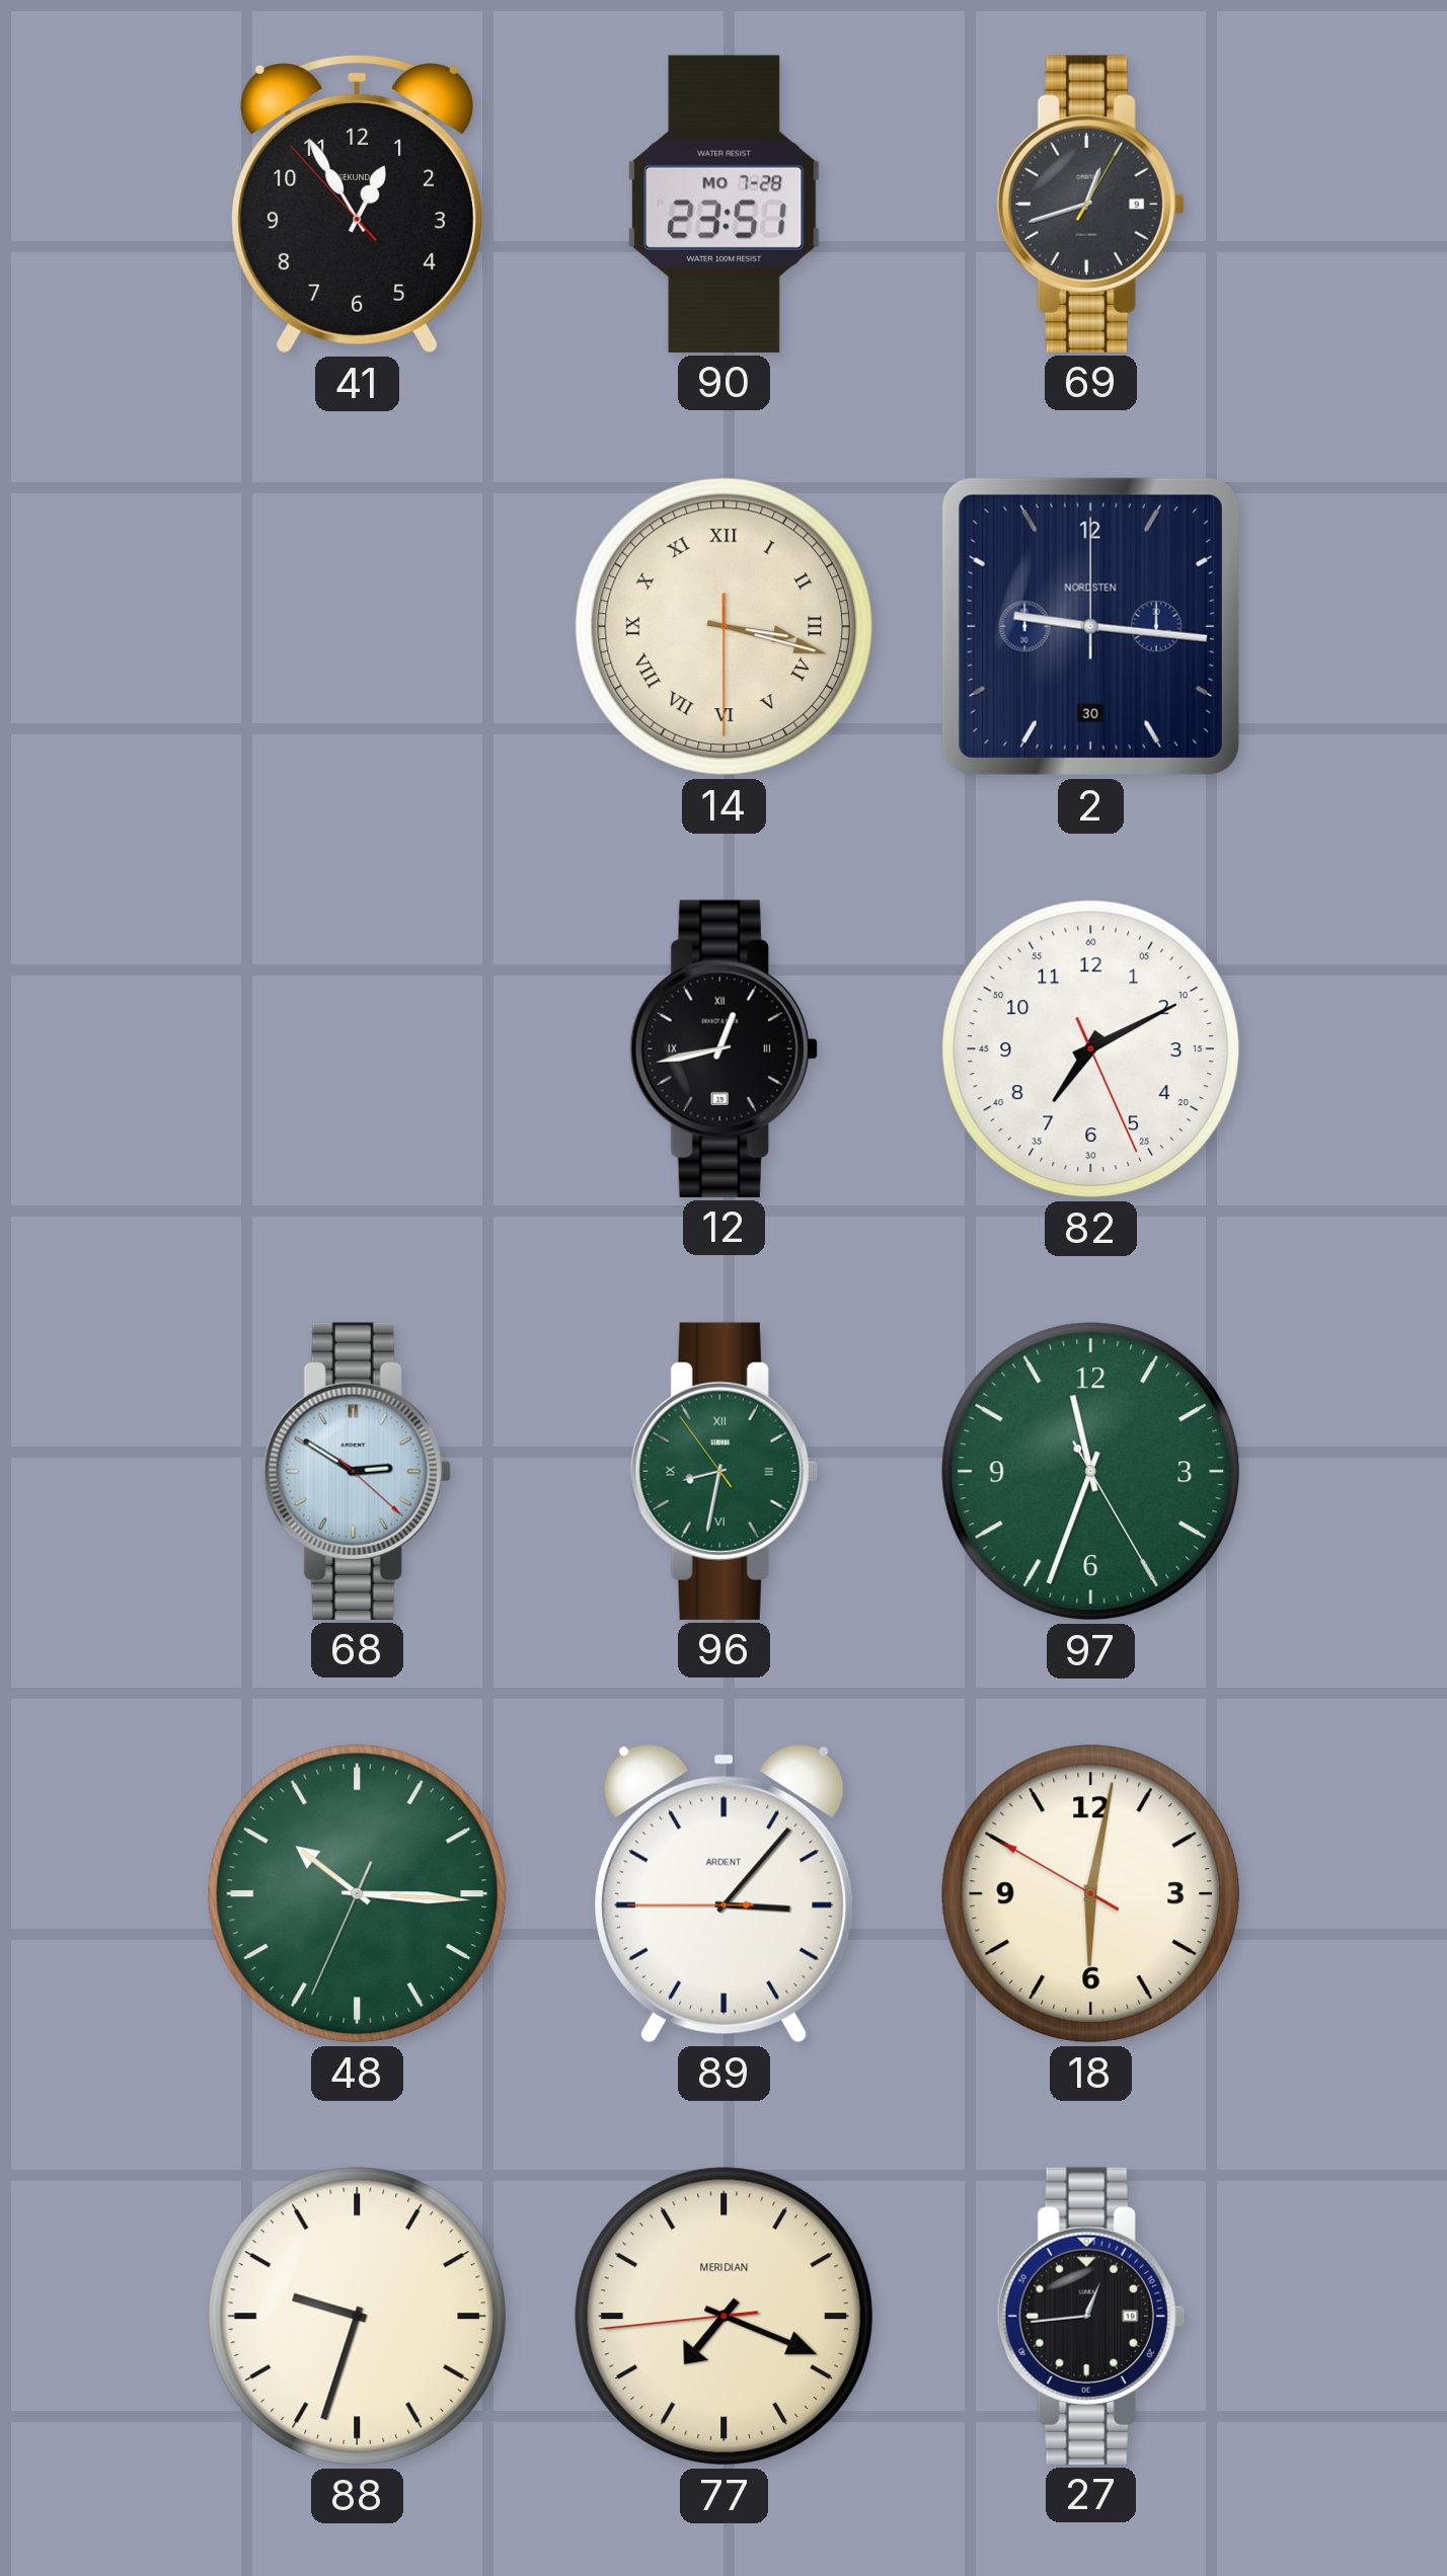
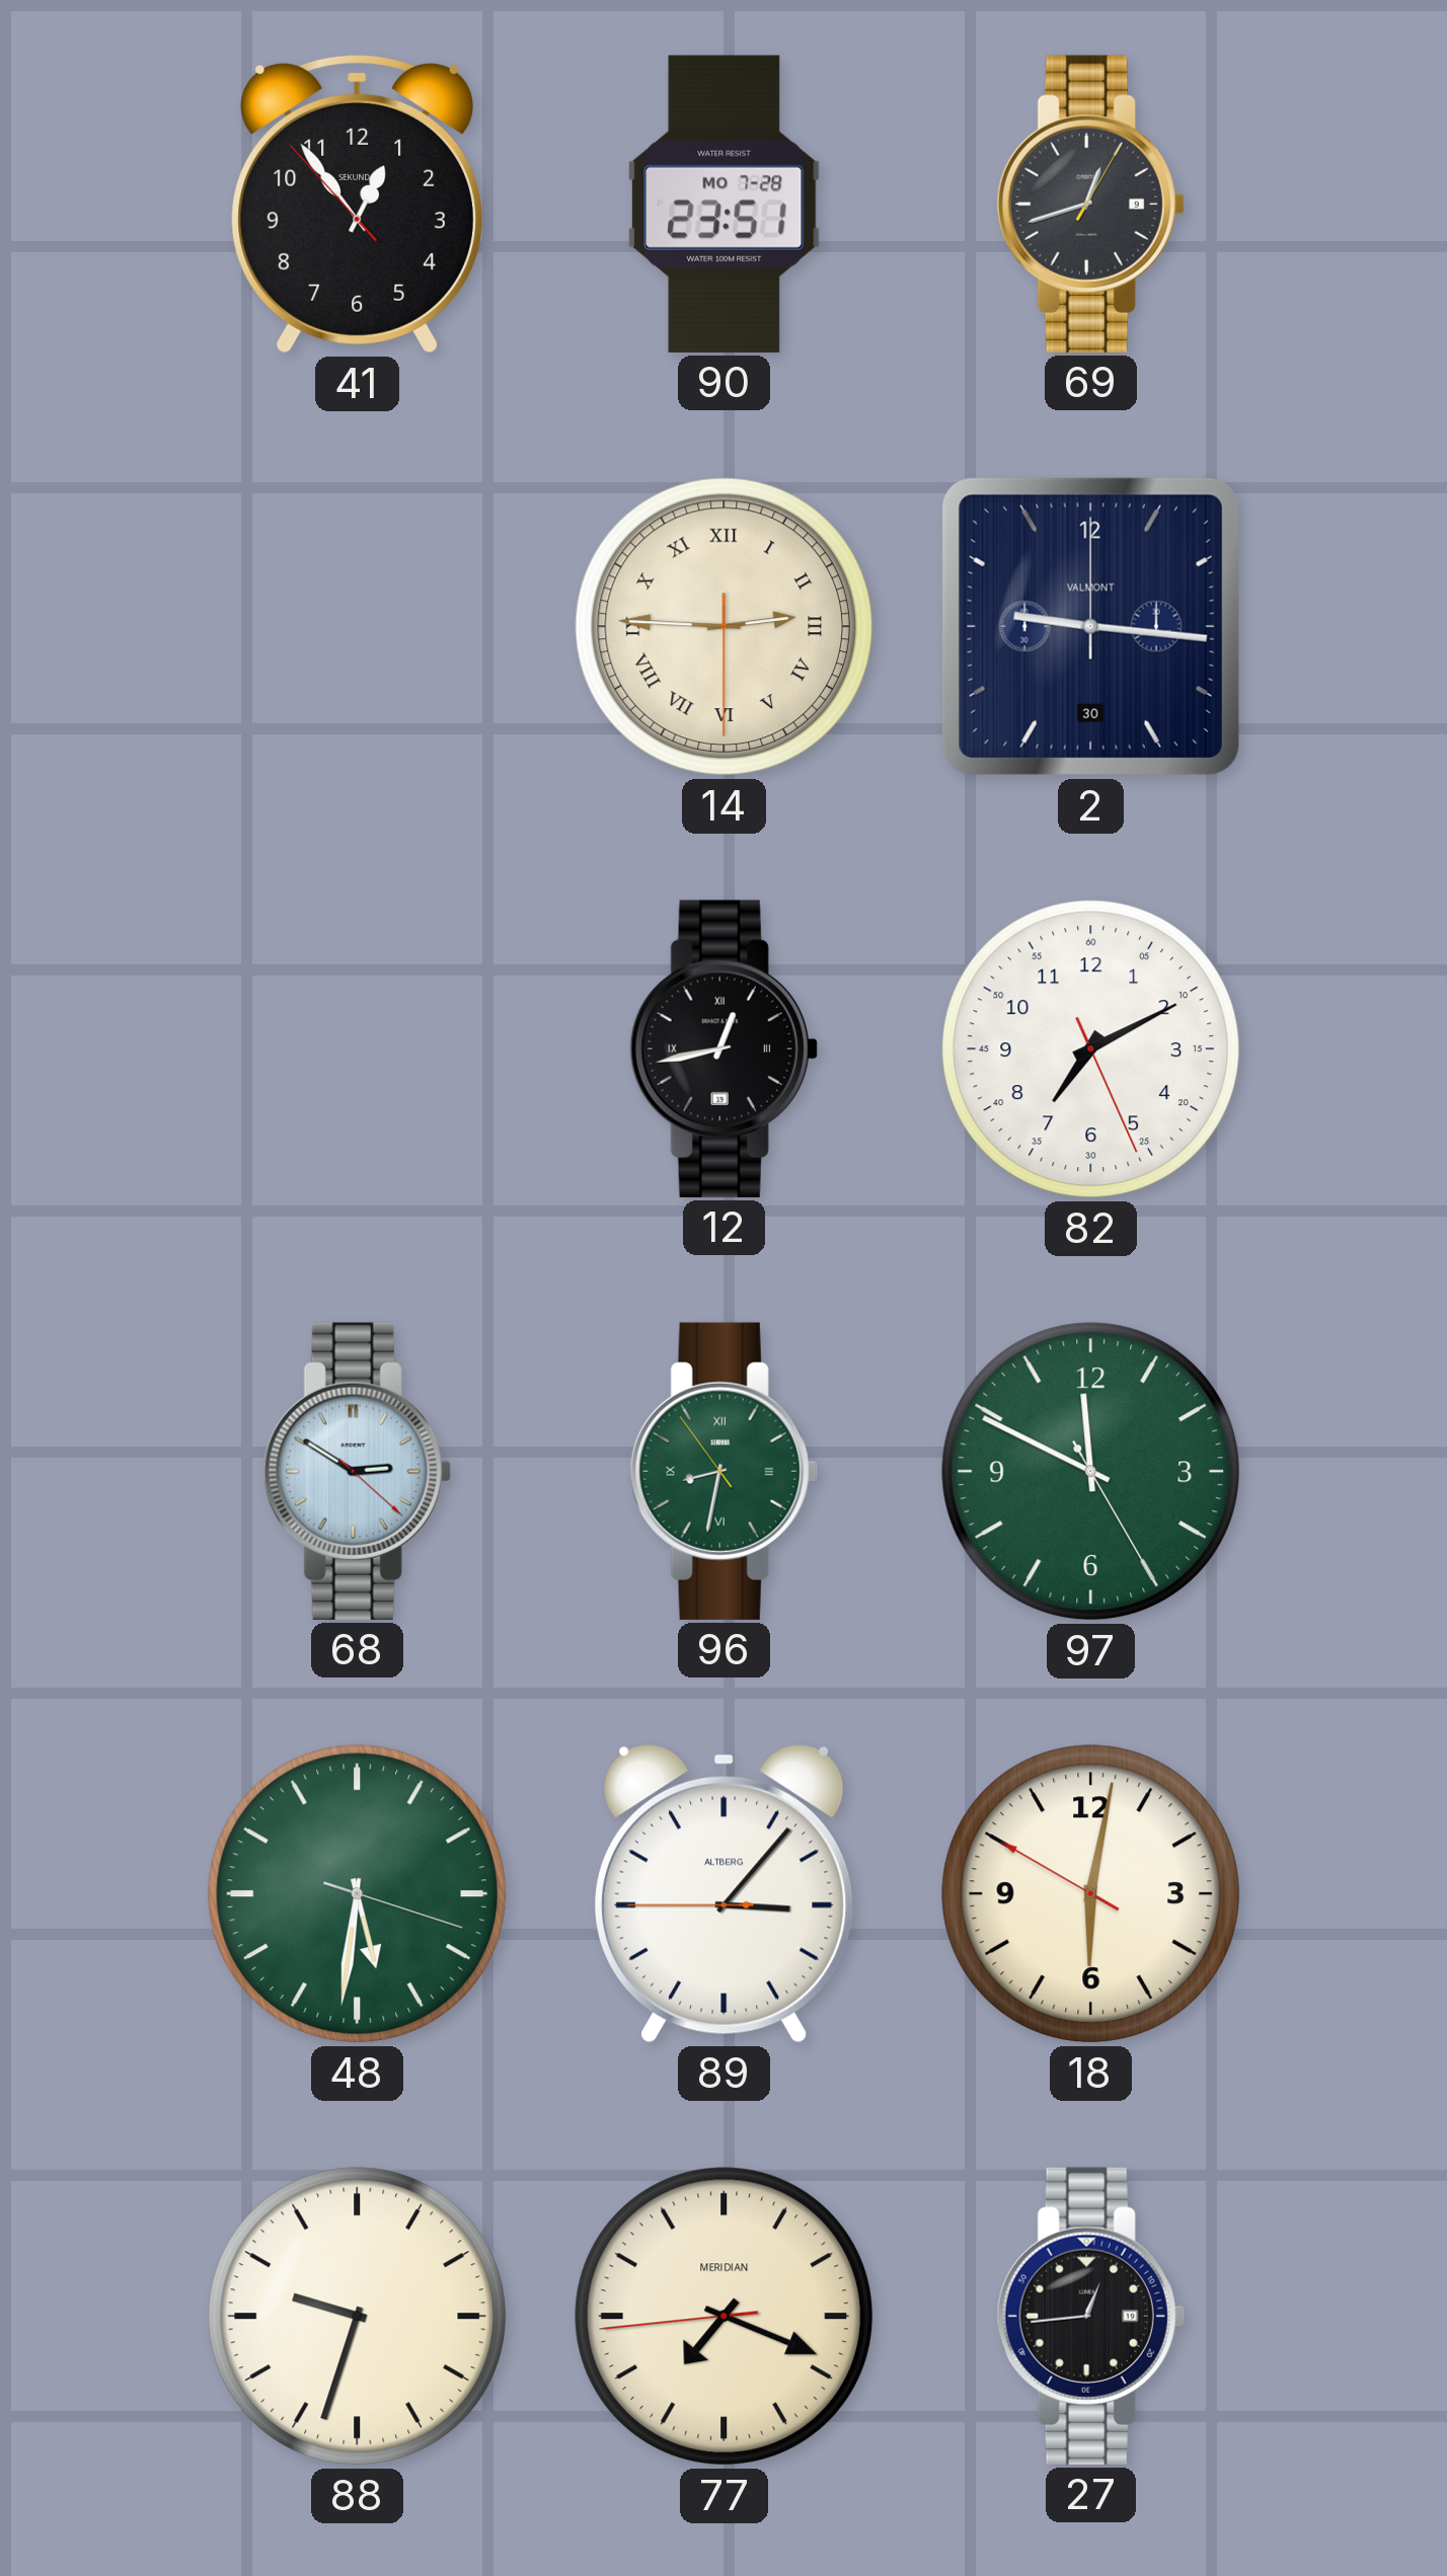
41: 12:54 -> 12:53
14: 3:17 -> 2:45
2 brand: NORDSTEN -> VALMONT
97: 11:33 -> 11:49
48: 10:15 -> 5:31
89 brand: ARDENT -> ALTBERG
